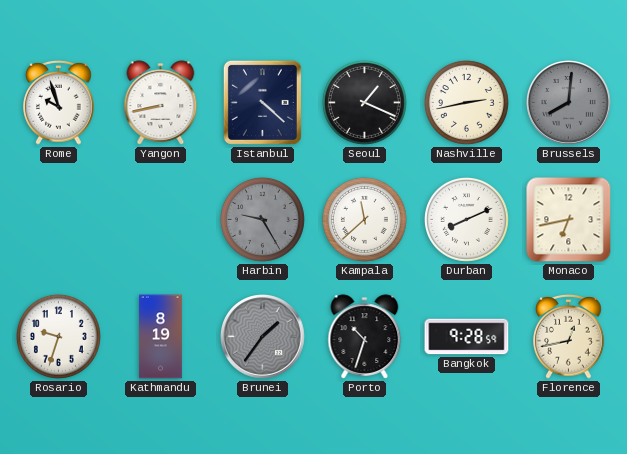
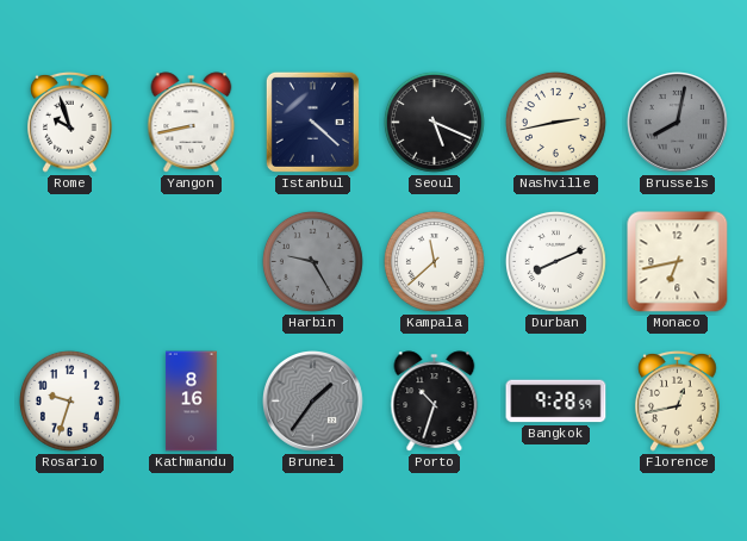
Seoul: 1:19 -> 5:19
Brussels: 8:01 -> 8:02
Kathmandu: 8:19 -> 8:16
